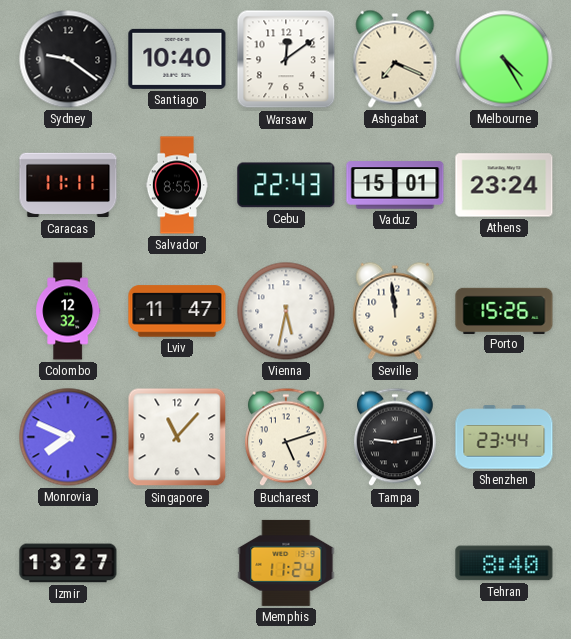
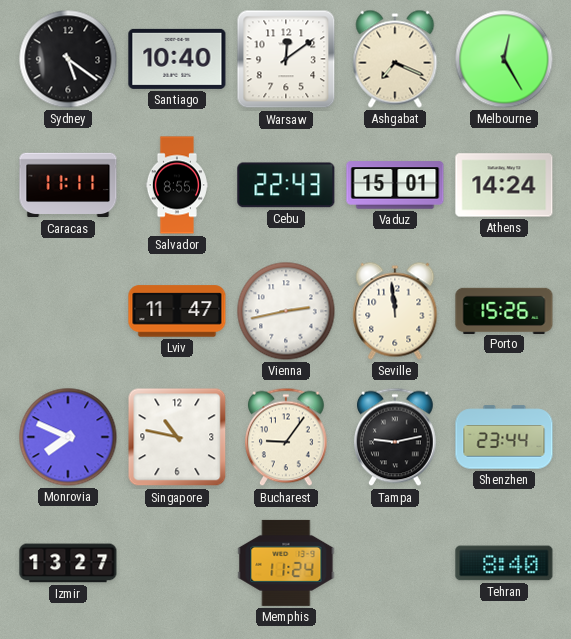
Sydney: 9:21 -> 5:21
Melbourne: 4:25 -> 12:25
Athens: 23:24 -> 14:24
Colombo: 12:32 -> none
Vienna: 5:32 -> 2:43
Singapore: 11:07 -> 10:47
Bucharest: 5:12 -> 9:06
